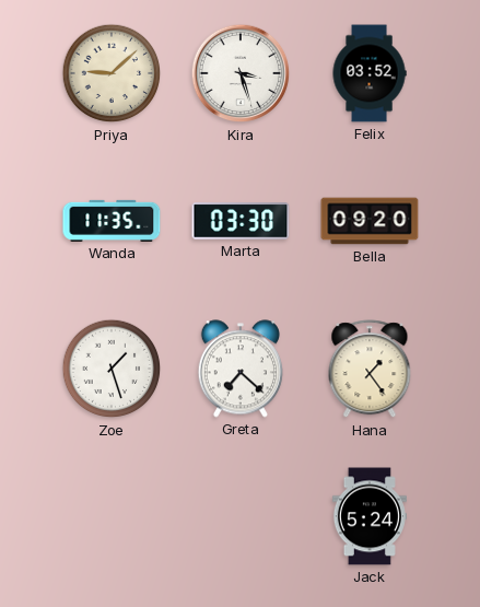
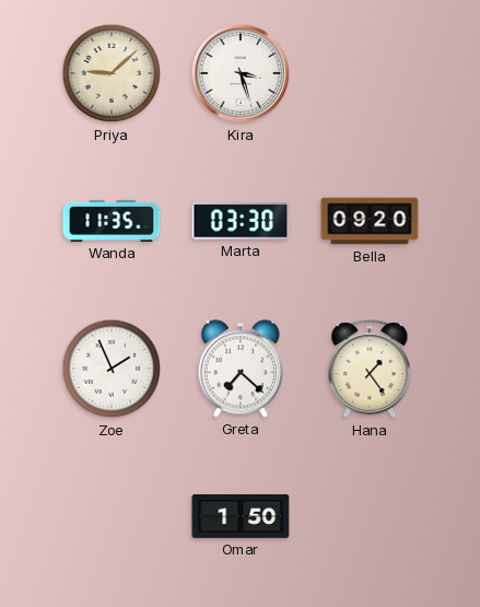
Felix: 03:52 -> none
Zoe: 1:27 -> 1:56
Omar: none -> 1:50
Jack: 5:24 -> none
